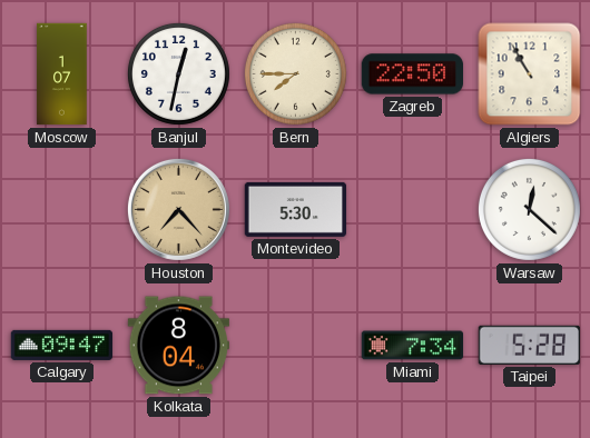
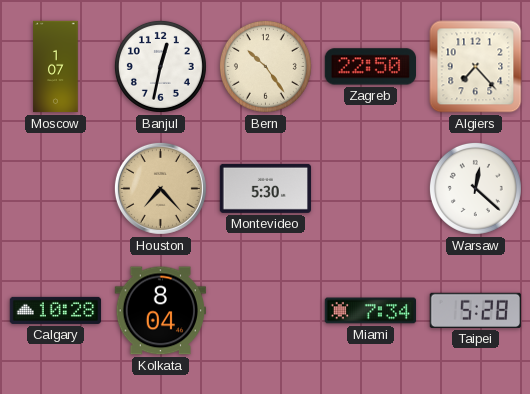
Bern: 7:45 -> 10:24
Algiers: 10:55 -> 7:23
Calgary: 09:47 -> 10:28
